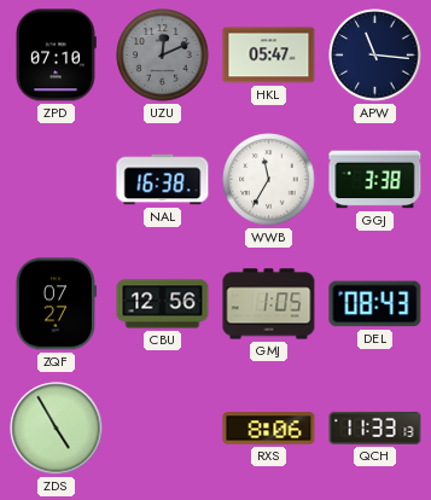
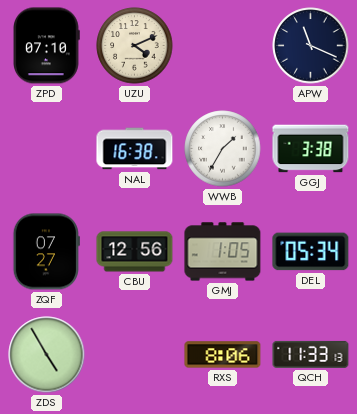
UZU: 12:11 -> 4:11
UZU dial: grey -> cream
HKL: 05:47 -> none
APW: 11:16 -> 11:19
WWB: 11:35 -> 1:35
DEL: 08:43 -> 05:34
